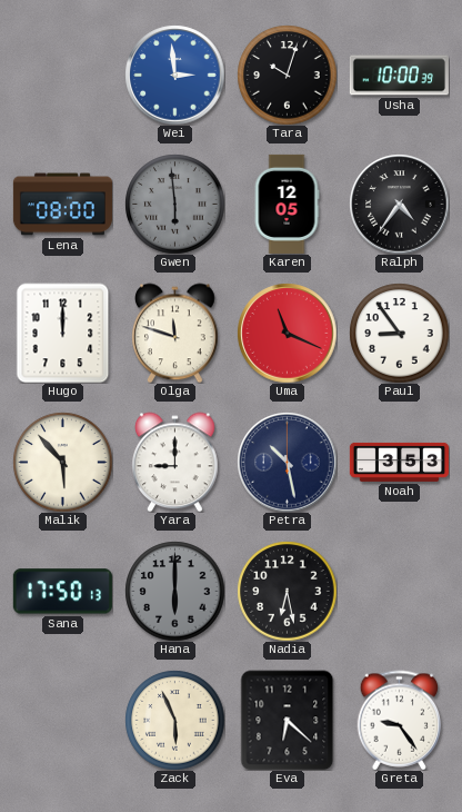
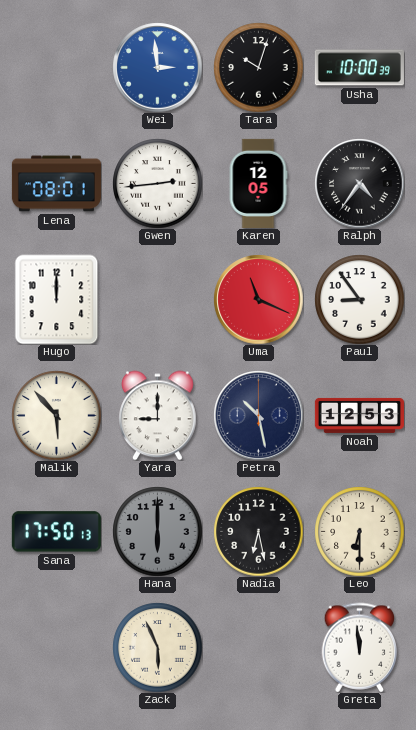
Lena: 08:00 -> 08:01
Gwen: 5:59 -> 2:44
Gwen dial: grey -> white
Olga: 11:48 -> none
Noah: 3:53 -> 12:53
Leo: none -> 6:30
Eva: 6:22 -> none
Greta: 9:24 -> 11:59
